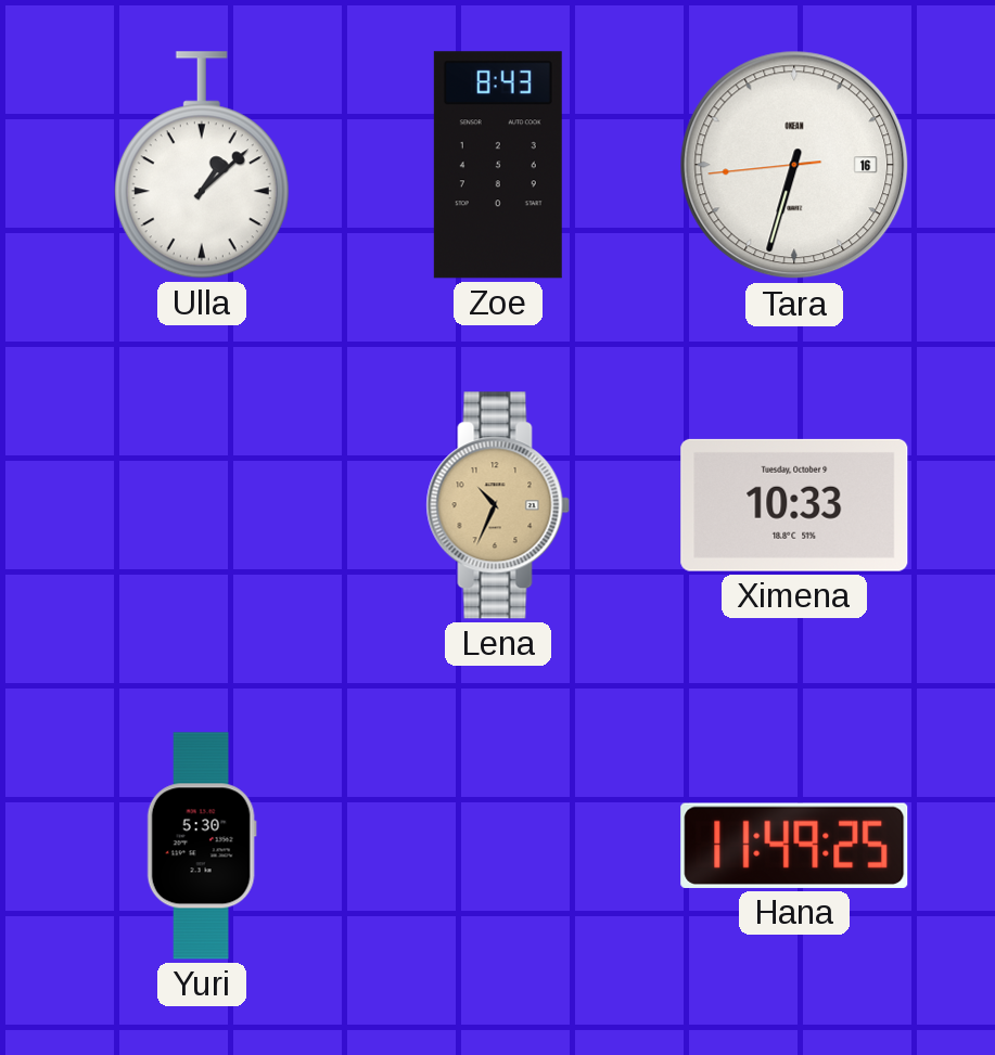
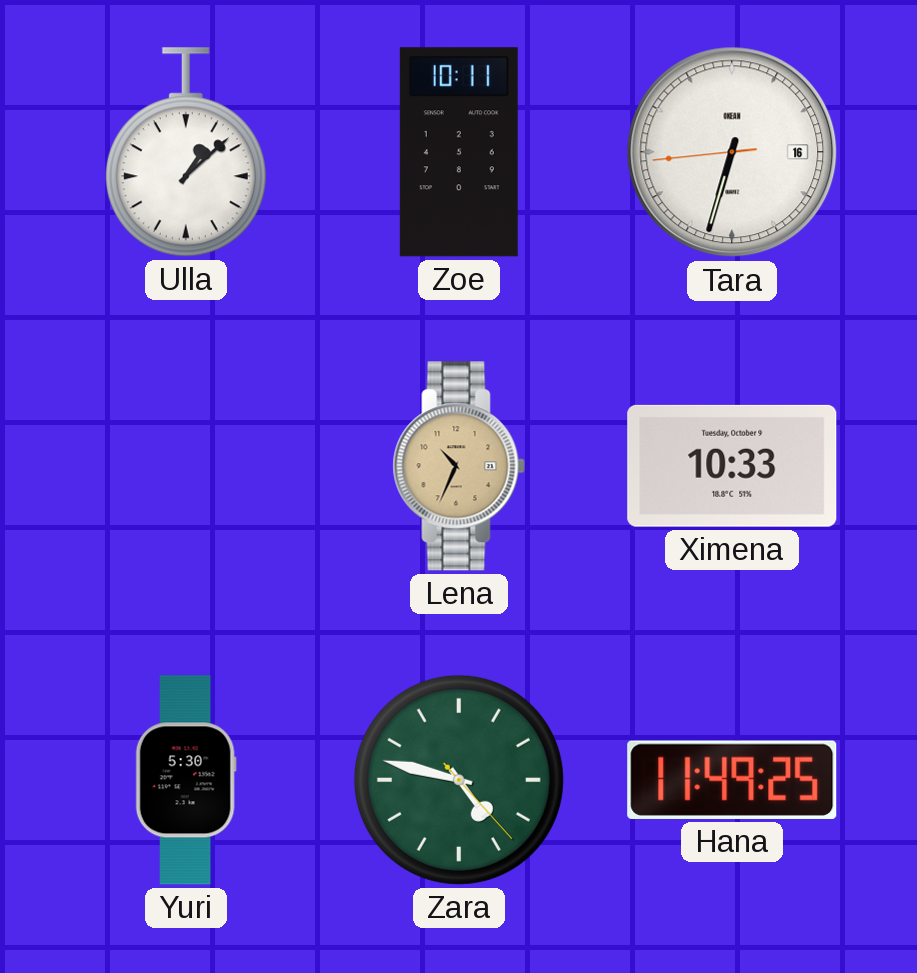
Zoe: 8:43 -> 10:11
Zara: none -> 4:47
